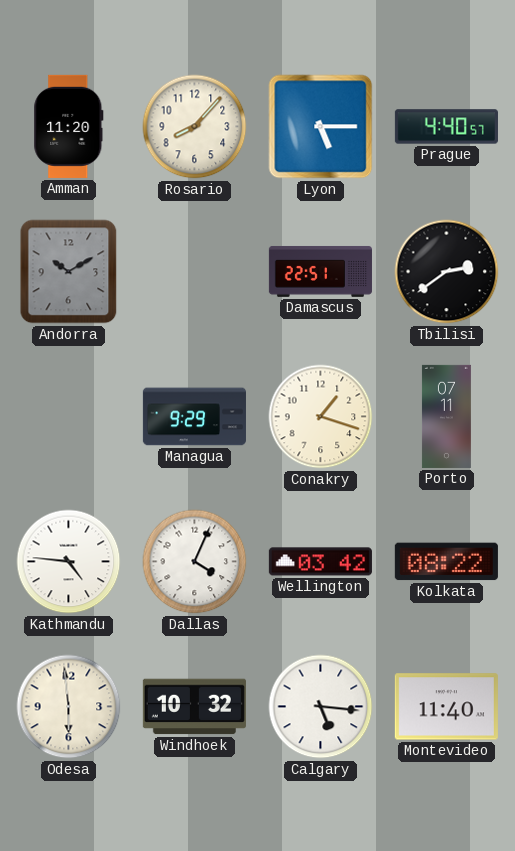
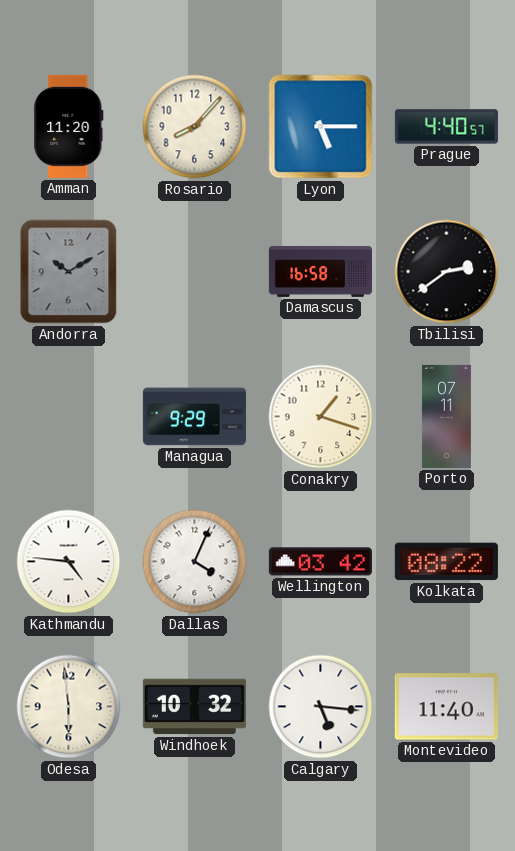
Damascus: 22:51 -> 16:58
